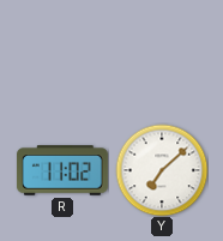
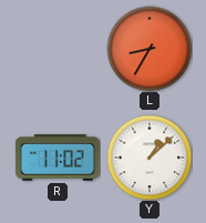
L: none -> 8:35
Y: 7:08 -> 1:08
